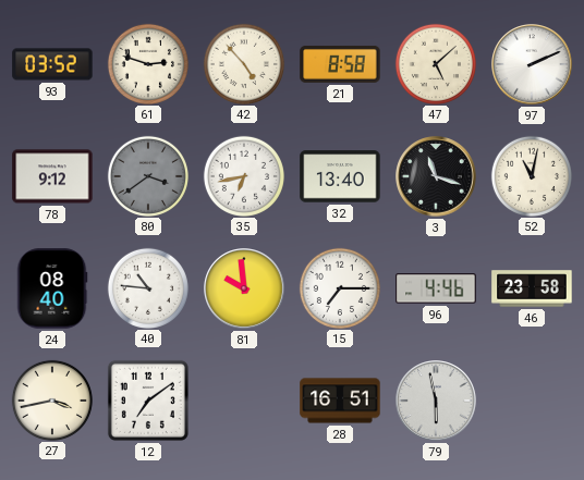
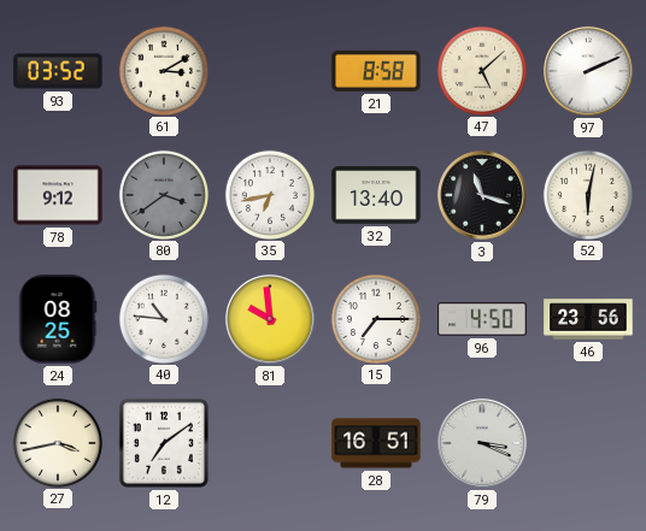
61: 2:48 -> 3:10
42: 4:53 -> none
52: 11:02 -> 6:02
24: 08:40 -> 08:25
96: 4:46 -> 4:50
46: 23:58 -> 23:56
79: 5:58 -> 3:19
